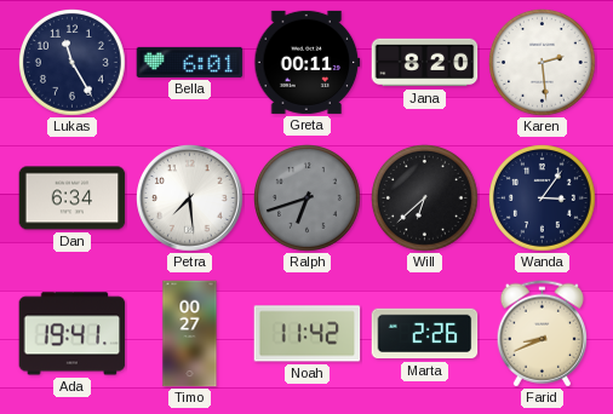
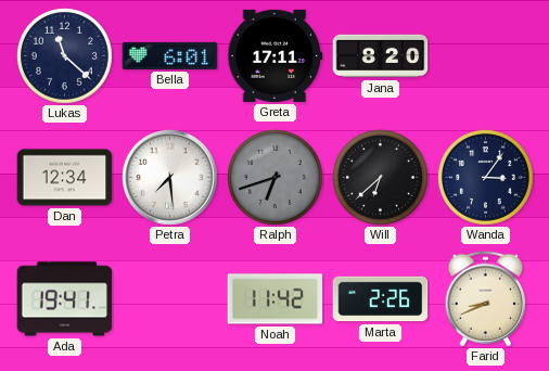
Lukas: 11:25 -> 11:22
Greta: 00:11 -> 17:11
Karen: 2:29 -> none
Dan: 6:34 -> 12:34
Timo: 00:27 -> none
